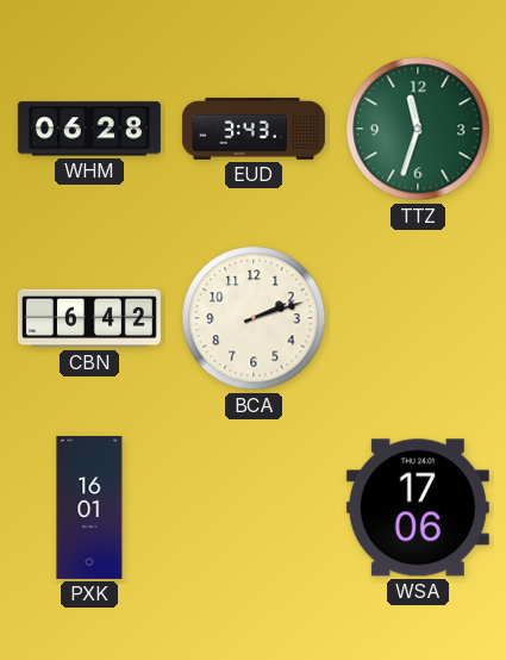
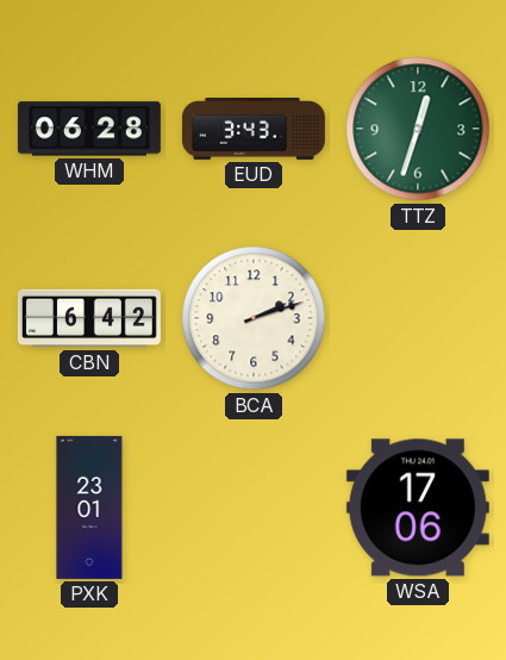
TTZ: 11:33 -> 12:33
PXK: 16:01 -> 23:01
